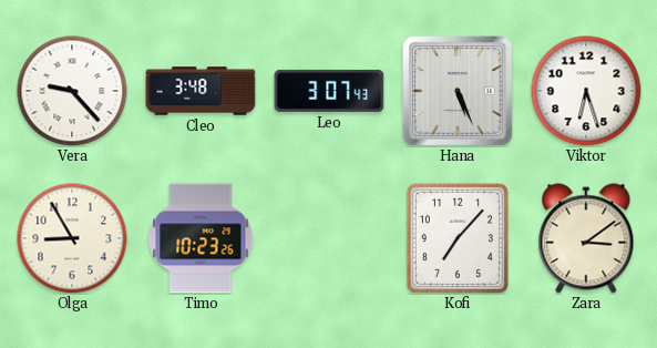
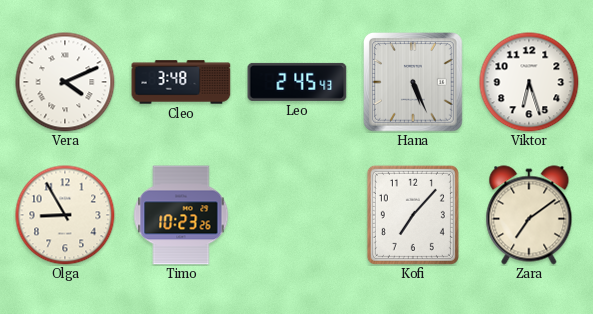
Vera: 9:23 -> 4:11
Leo: 3:07 -> 2:45
Zara: 3:09 -> 7:09
